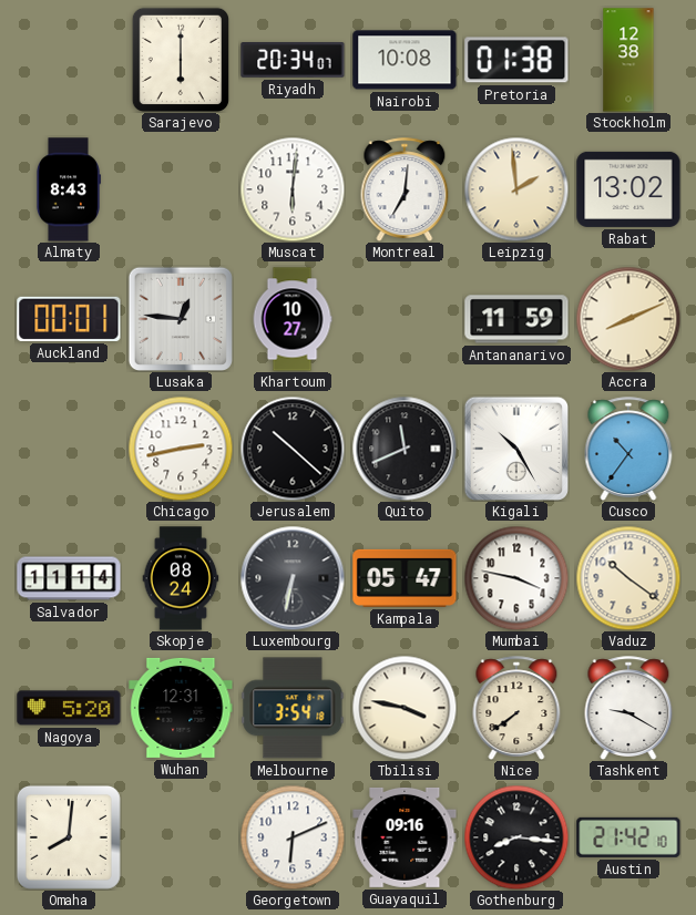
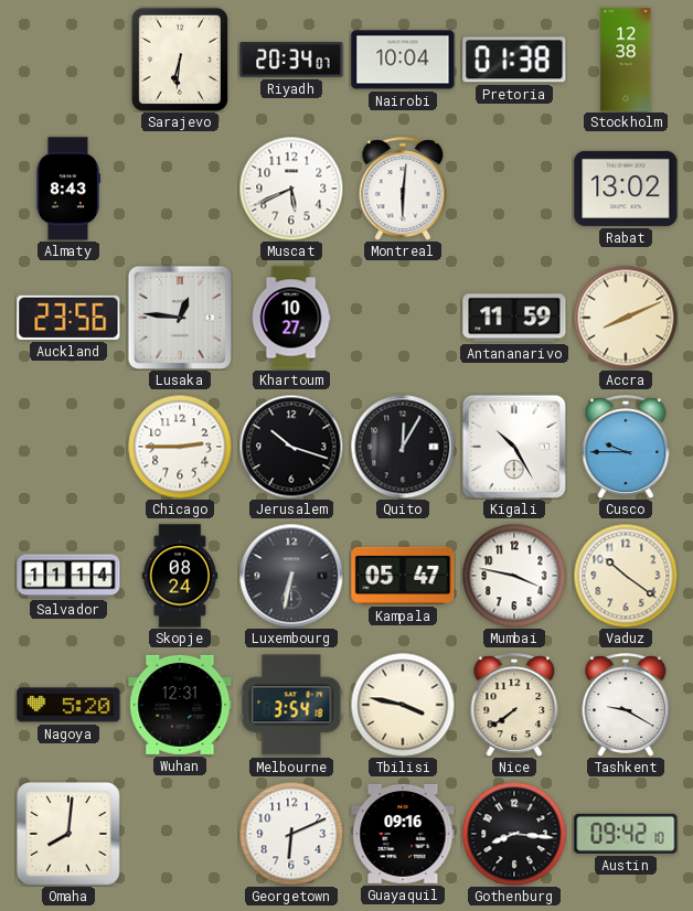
Sarajevo: 6:00 -> 6:31
Nairobi: 10:08 -> 10:04
Muscat: 6:01 -> 5:41
Montreal: 7:01 -> 6:01
Leipzig: 1:59 -> none
Auckland: 00:01 -> 23:56
Chicago: 2:43 -> 2:45
Jerusalem: 10:22 -> 10:18
Quito: 11:41 -> 12:05
Cusco: 10:36 -> 9:45
Austin: 21:42 -> 09:42
